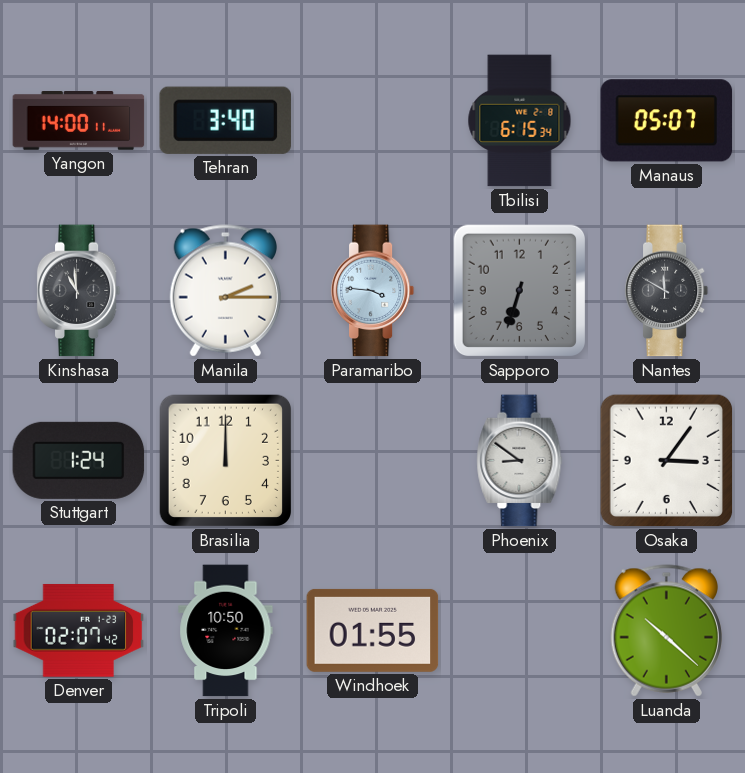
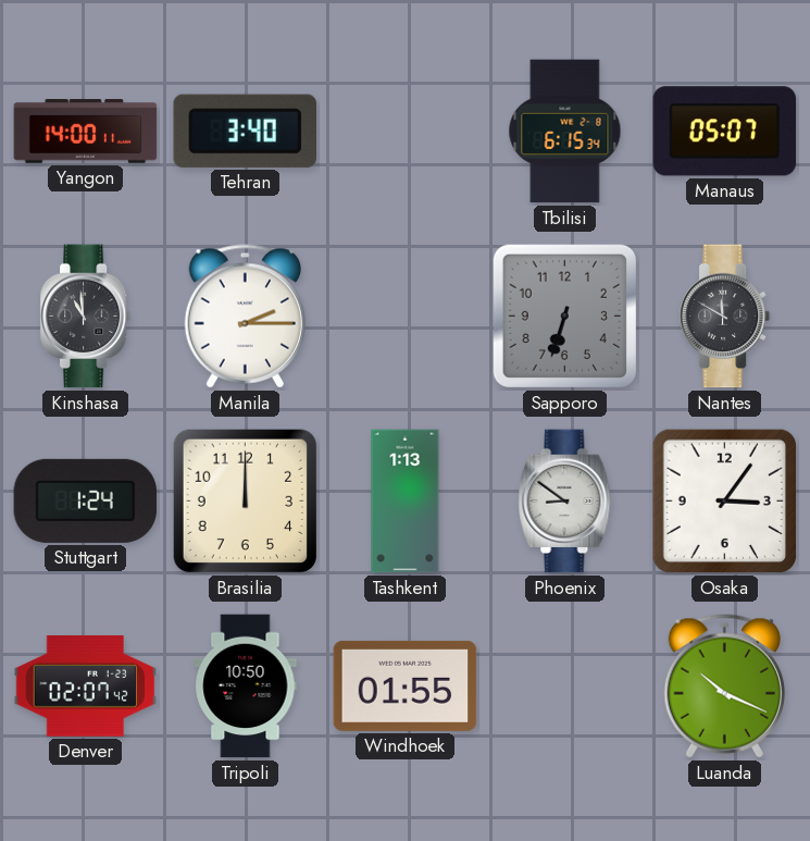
Paramaribo: 3:46 -> none
Tashkent: none -> 1:13
Luanda: 10:22 -> 10:19
